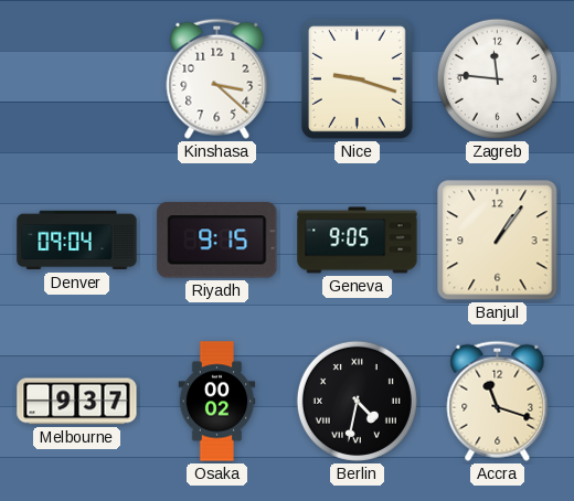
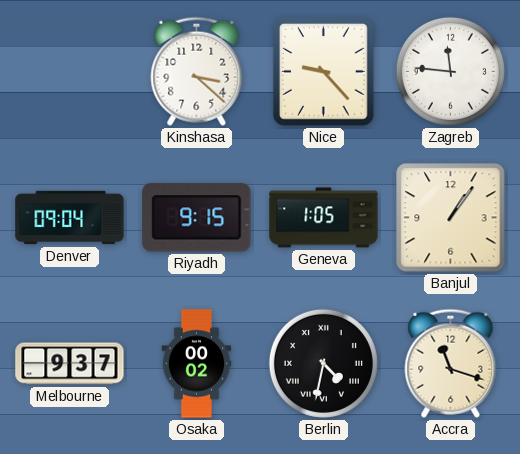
Nice: 9:18 -> 9:23
Geneva: 9:05 -> 1:05
